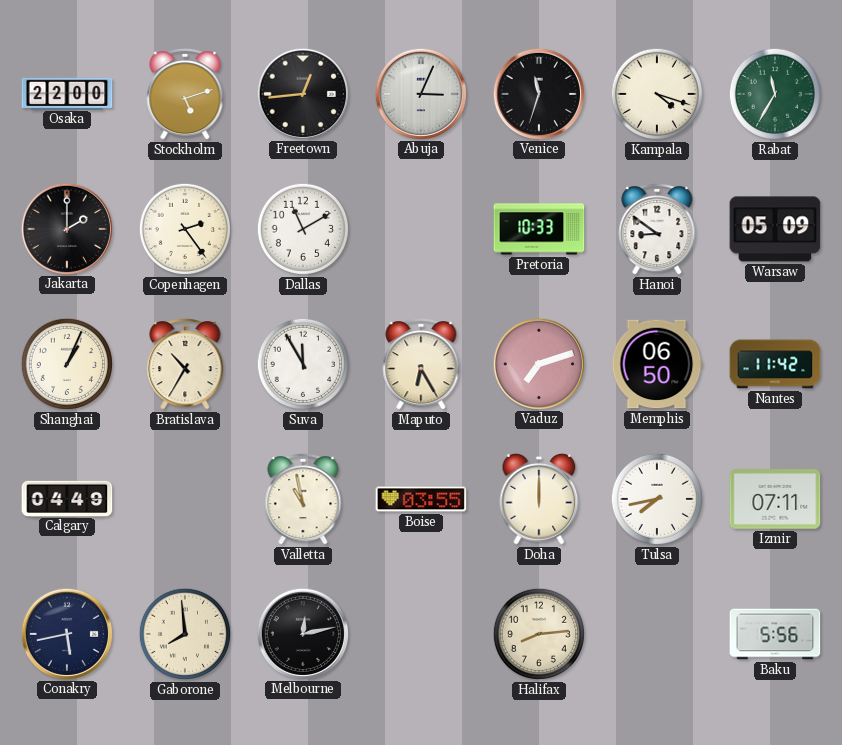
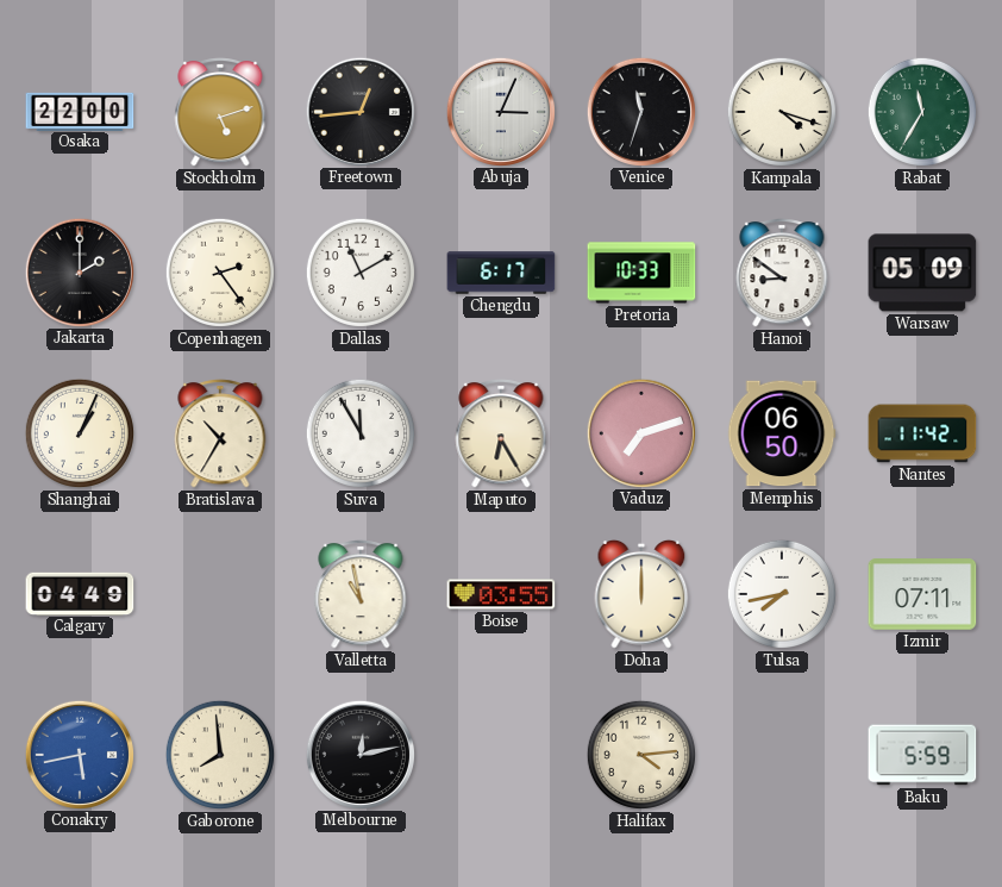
Chengdu: none -> 6:17
Conakry dial: navy -> blue
Halifax: 8:14 -> 4:14
Baku: 5:56 -> 5:59
